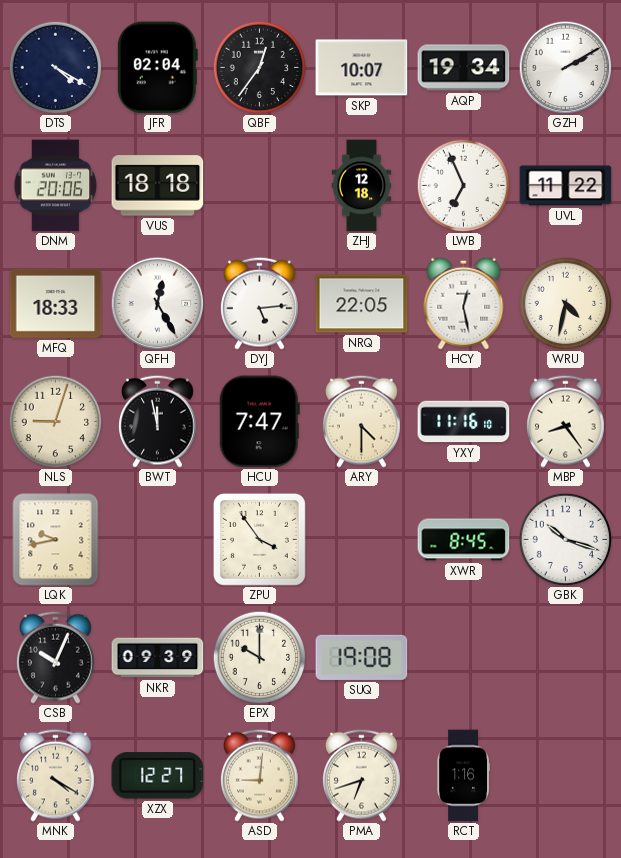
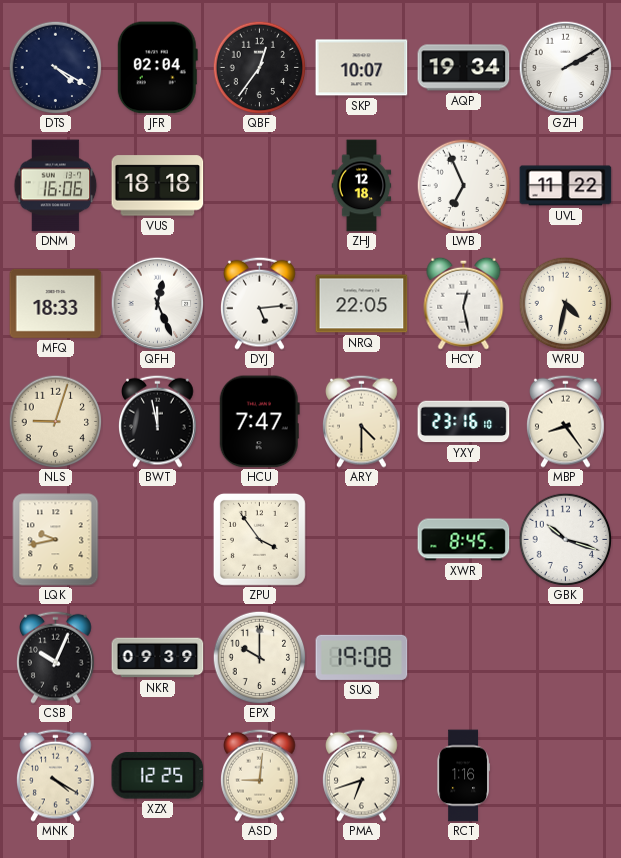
DNM: 20:06 -> 16:06
QFH: 12:25 -> 12:26
YXY: 11:16 -> 23:16
XZX: 12:27 -> 12:25
